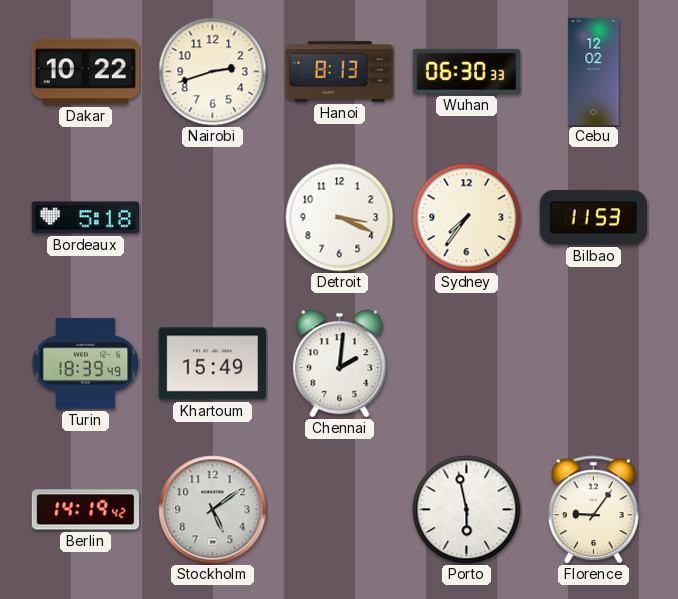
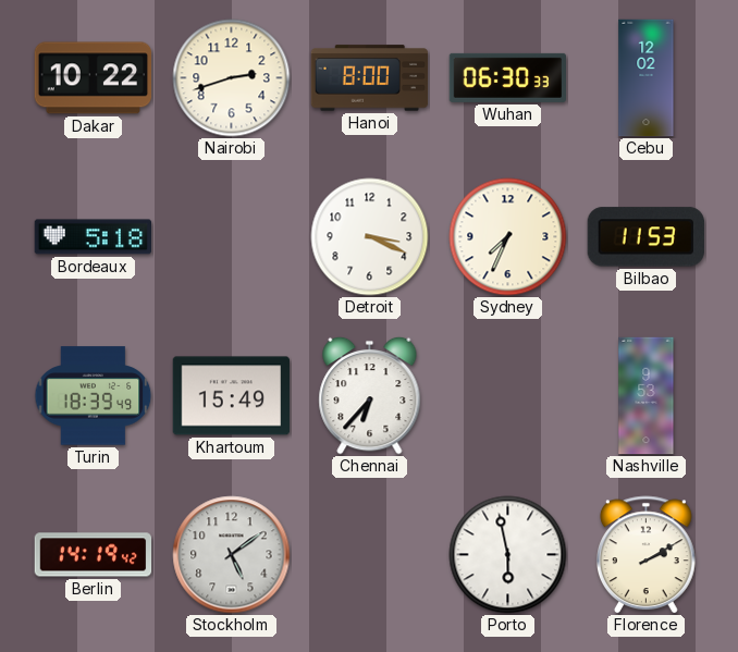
Hanoi: 8:13 -> 8:00
Sydney: 7:36 -> 7:34
Chennai: 2:01 -> 6:37
Nashville: none -> 9:53
Florence: 9:06 -> 2:10
